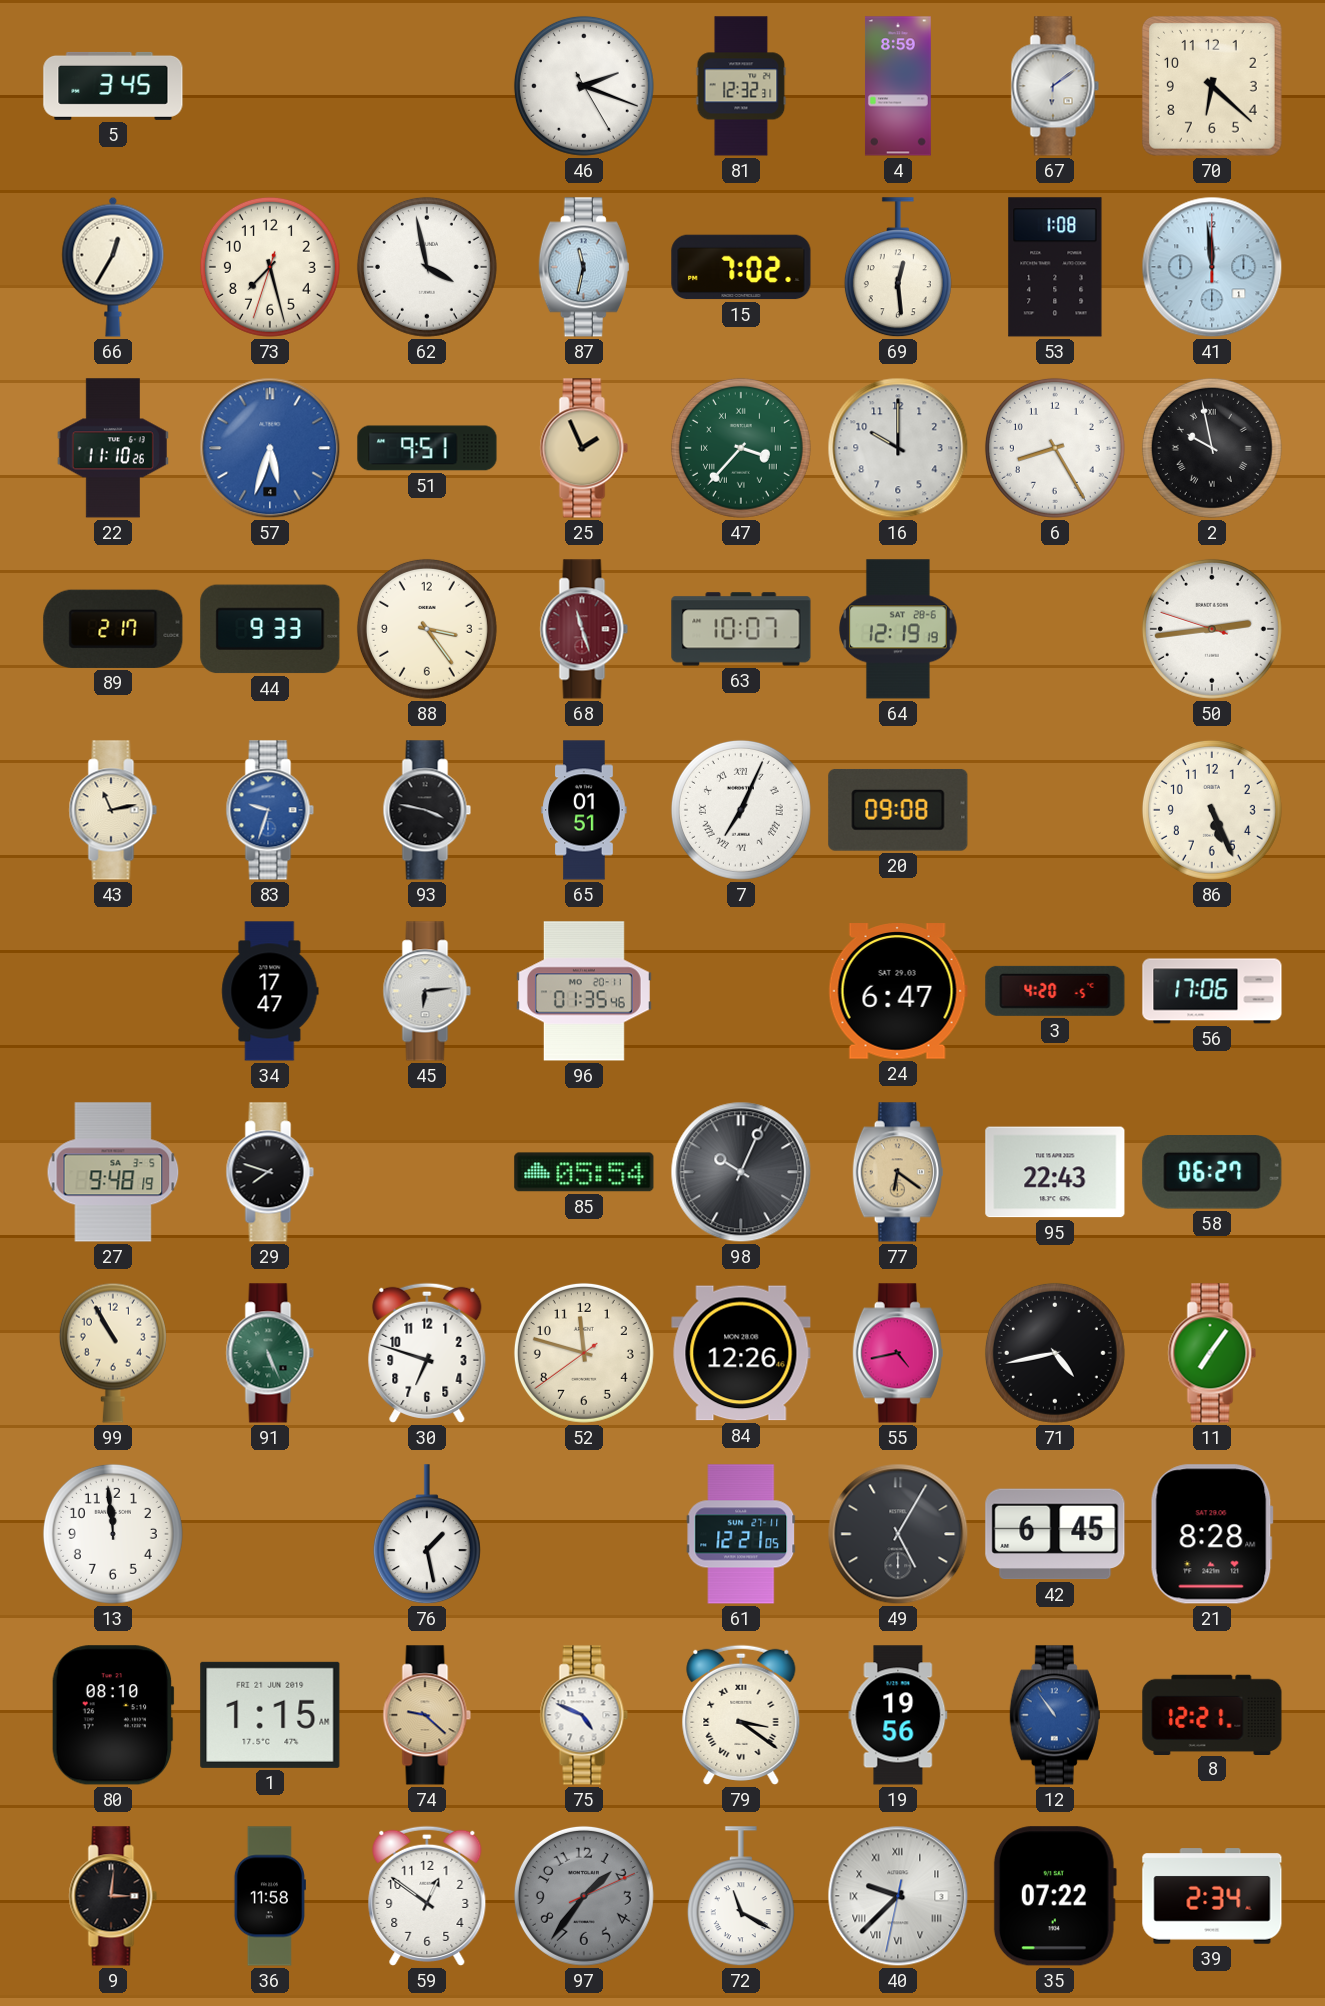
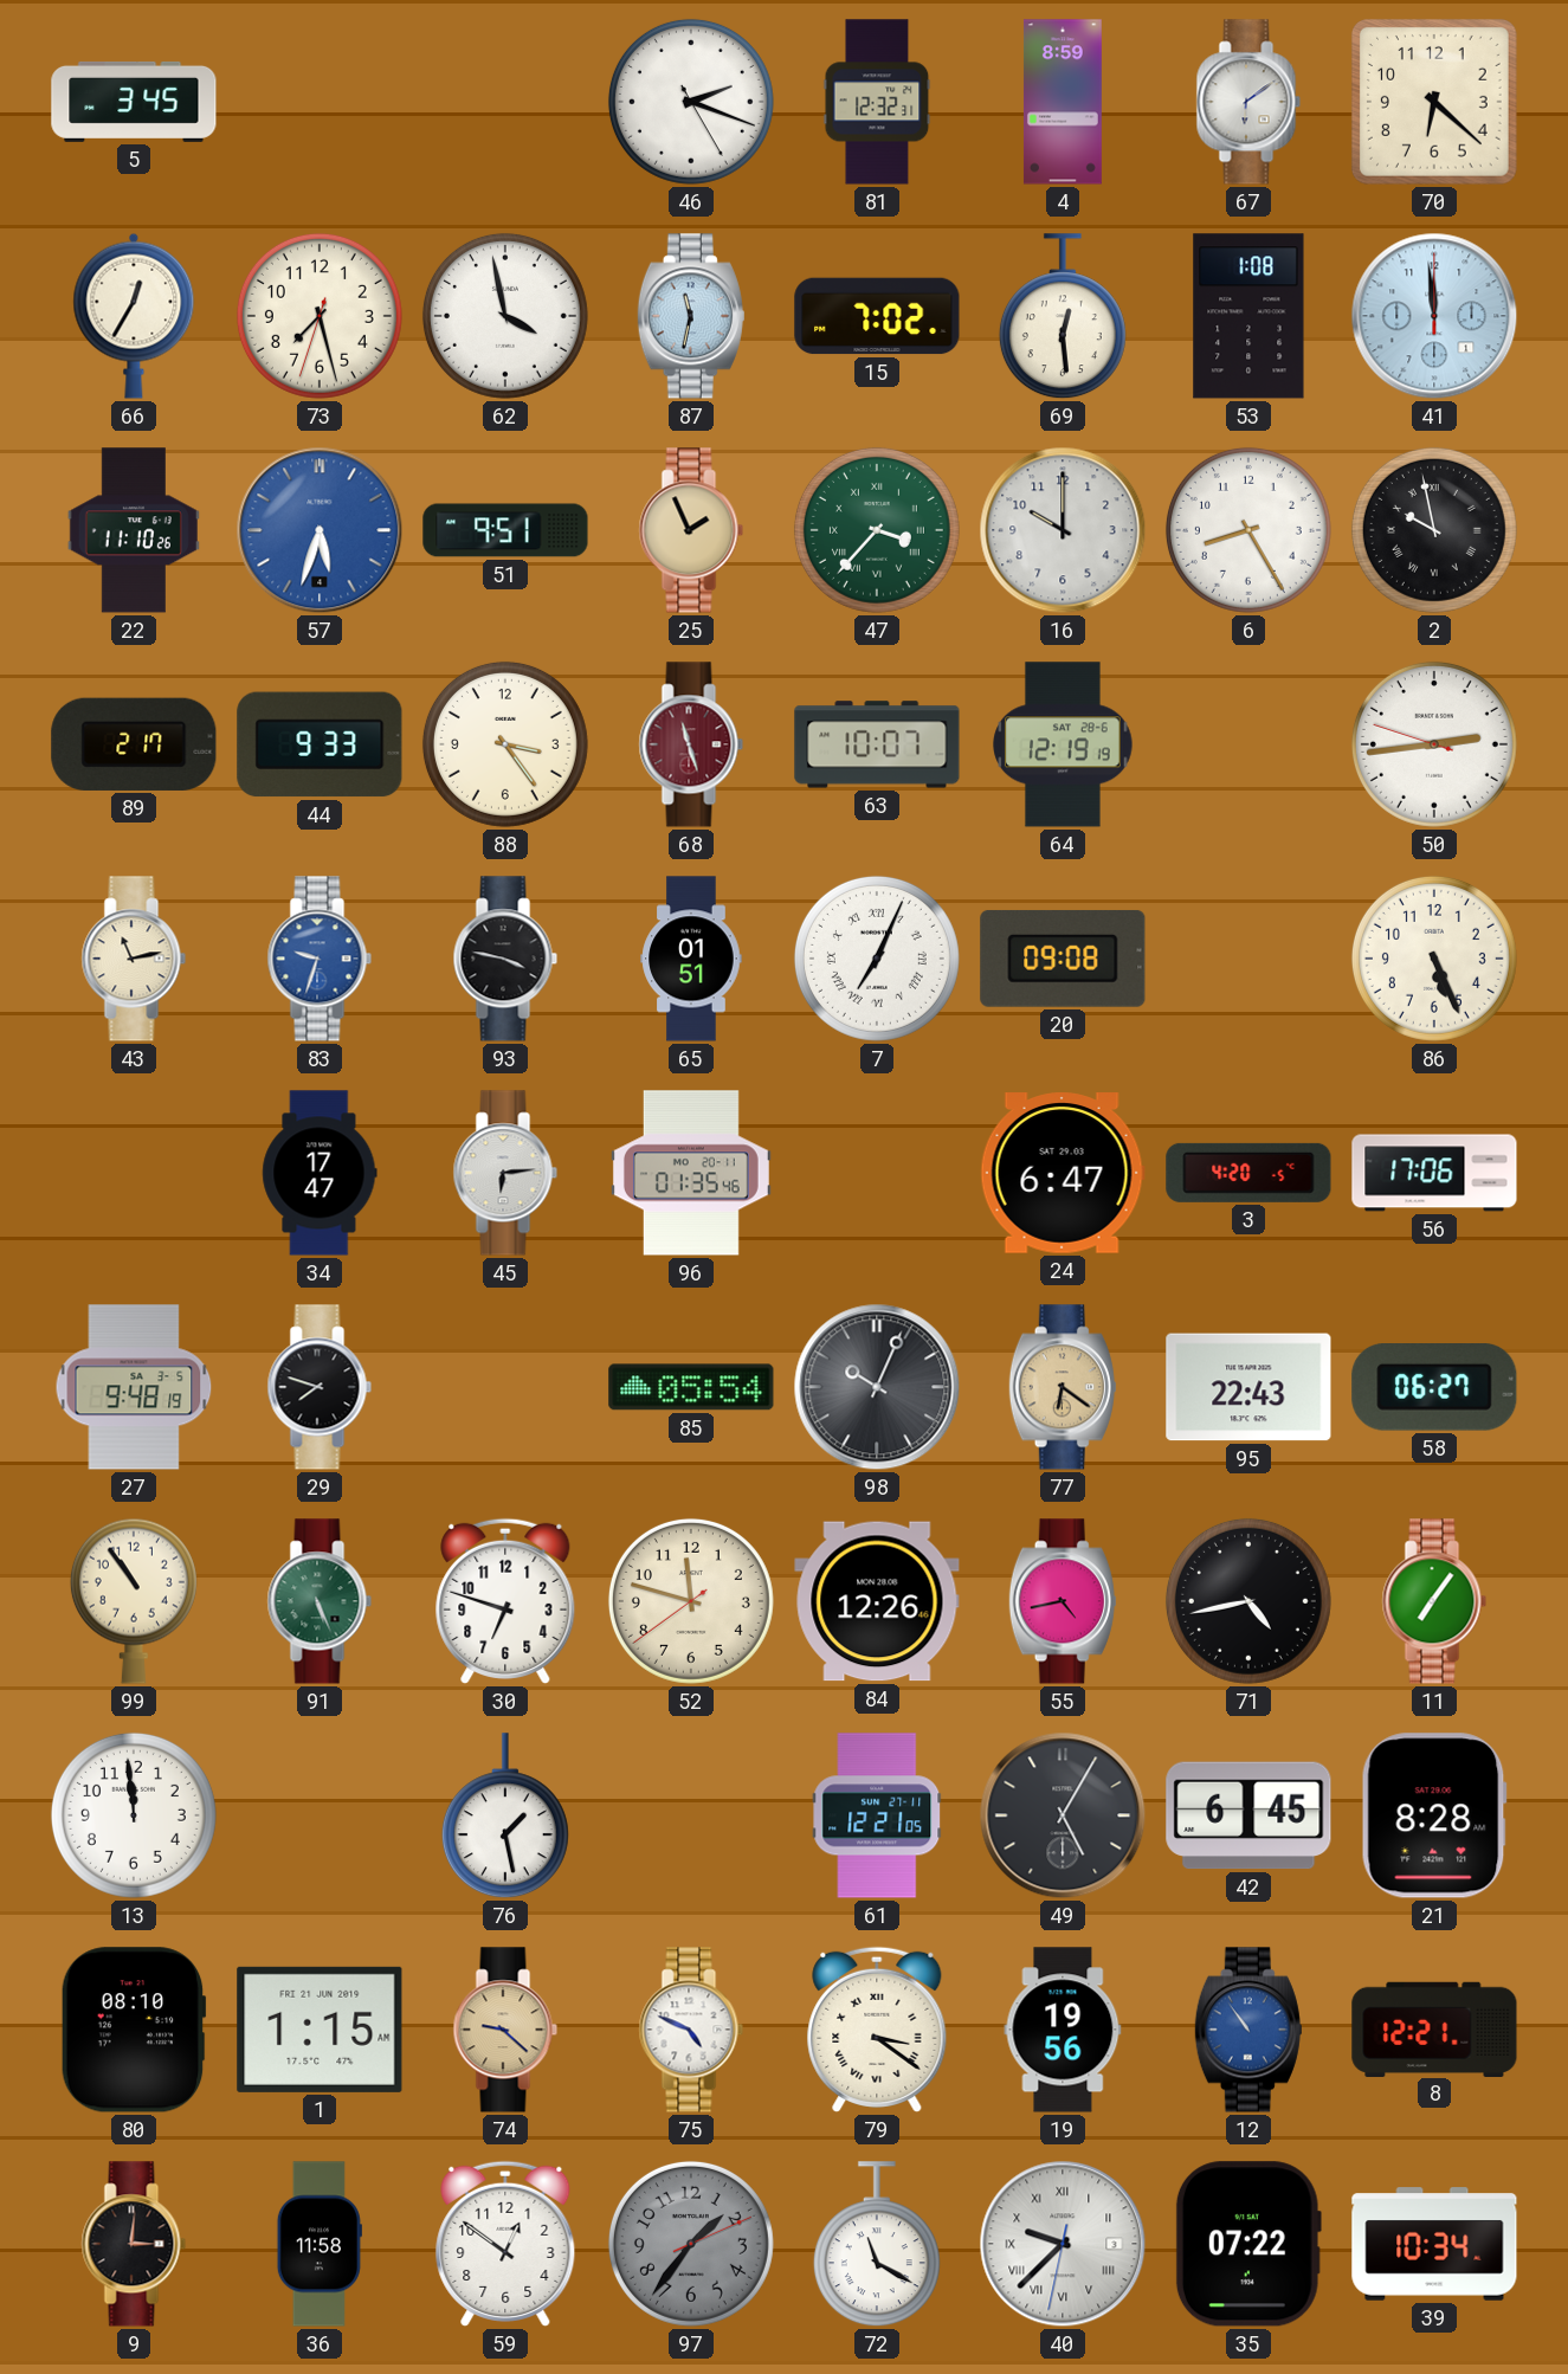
99: 10:55 -> 10:54
39: 2:34 -> 10:34
